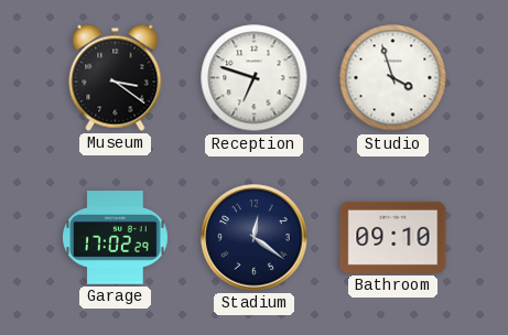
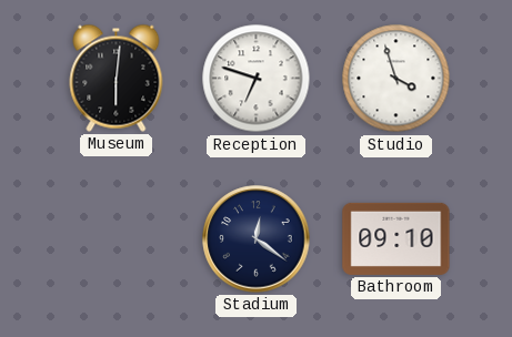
Museum: 3:21 -> 6:01
Garage: 17:02 -> none
